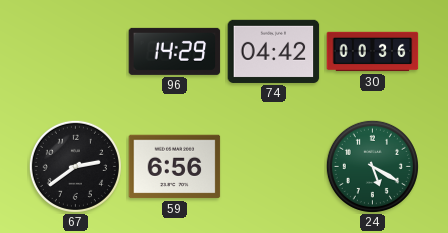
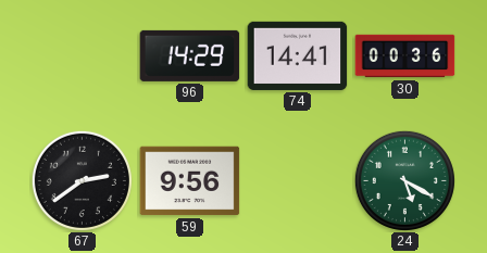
74: 04:42 -> 14:41
59: 6:56 -> 9:56
